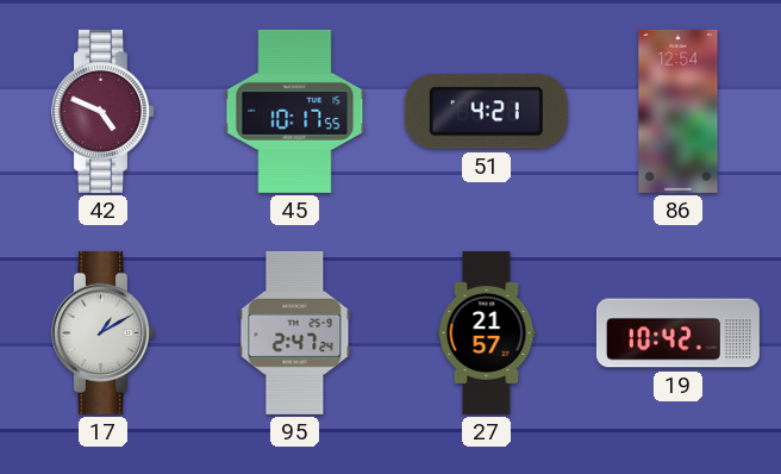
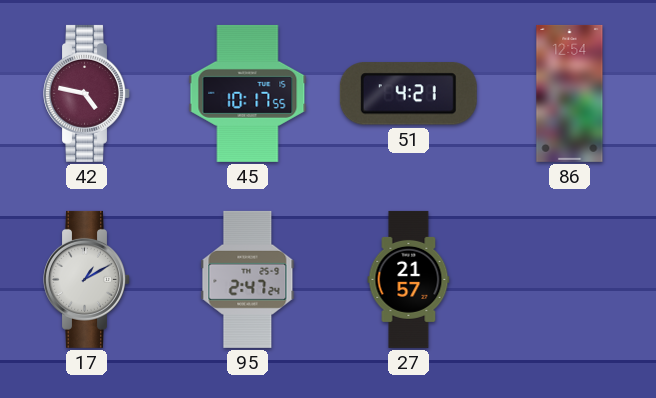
42: 4:49 -> 4:47
19: 10:42 -> none
